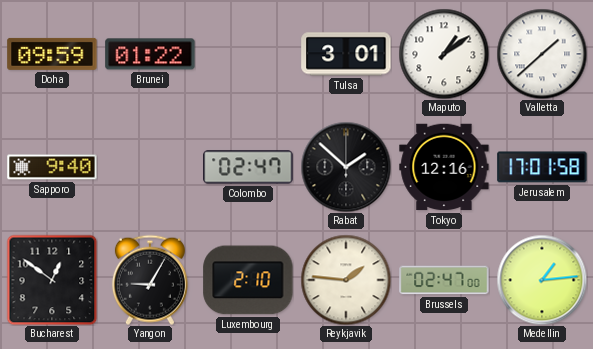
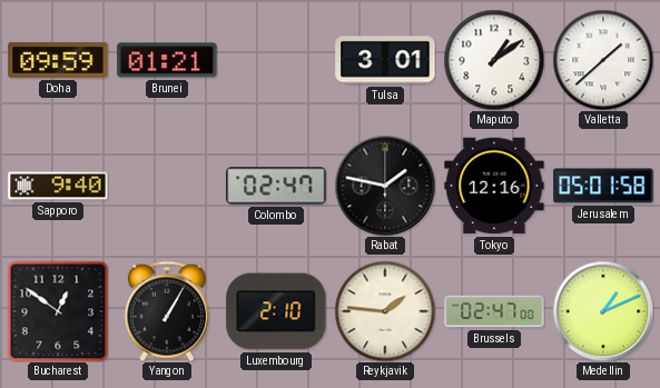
Brunei: 01:22 -> 01:21
Rabat: 1:52 -> 1:47
Jerusalem: 17:01 -> 05:01
Yangon: 9:05 -> 1:05
Medellin: 1:14 -> 1:11
